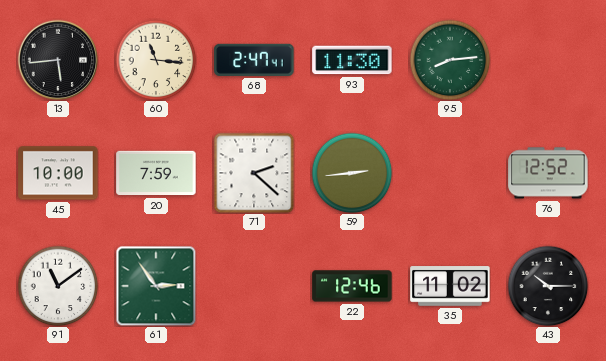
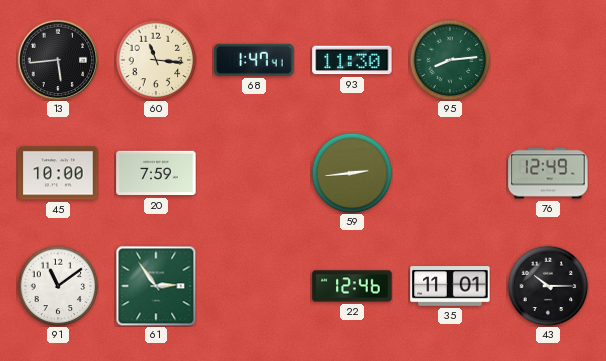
68: 2:47 -> 1:47
71: 2:22 -> none
76: 12:52 -> 12:49
35: 11:02 -> 11:01
